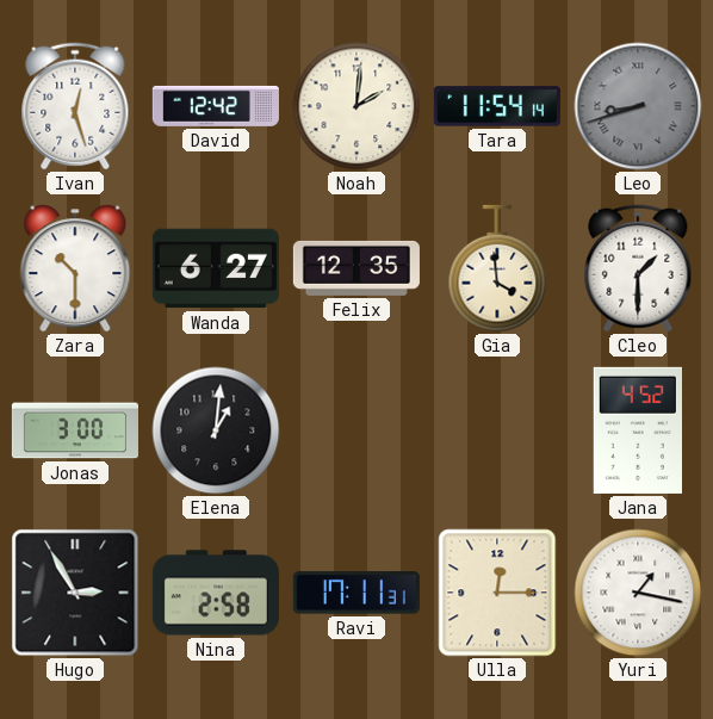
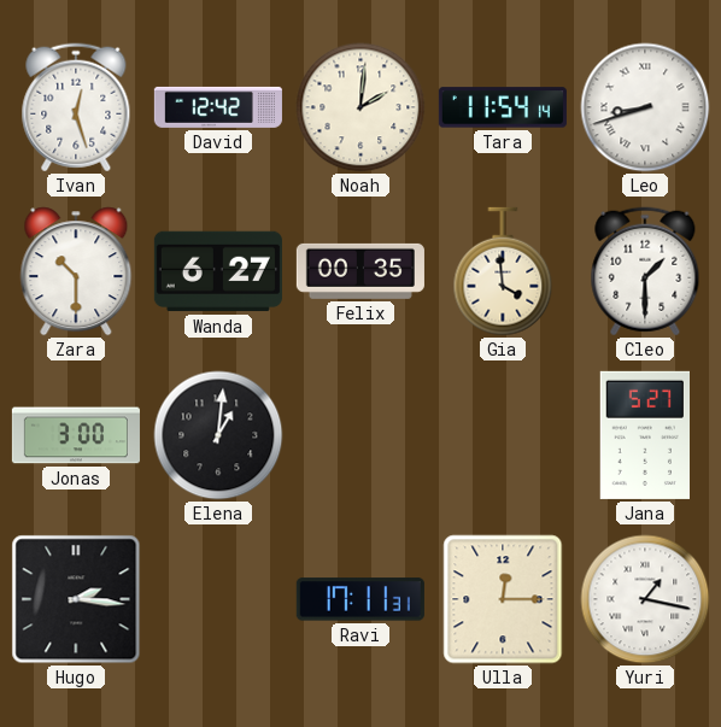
Leo dial: grey -> white
Felix: 12:35 -> 00:35
Jana: 4:52 -> 5:27
Hugo: 2:55 -> 2:16
Nina: 2:58 -> none
